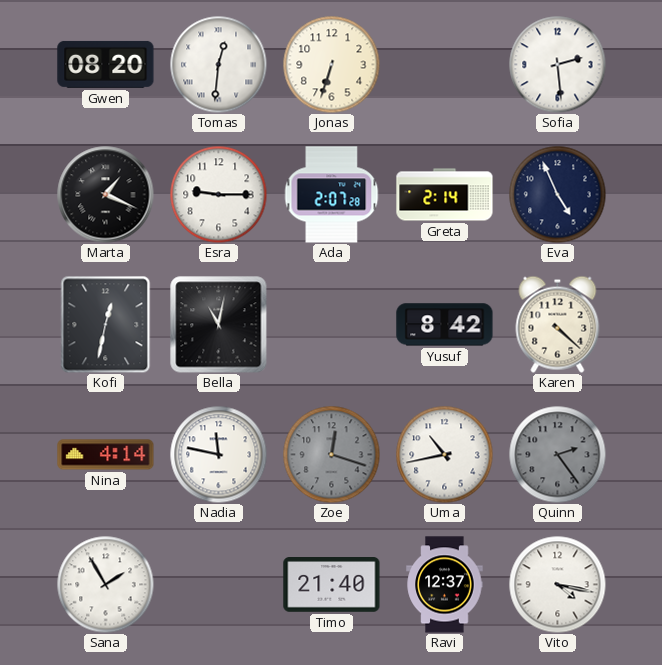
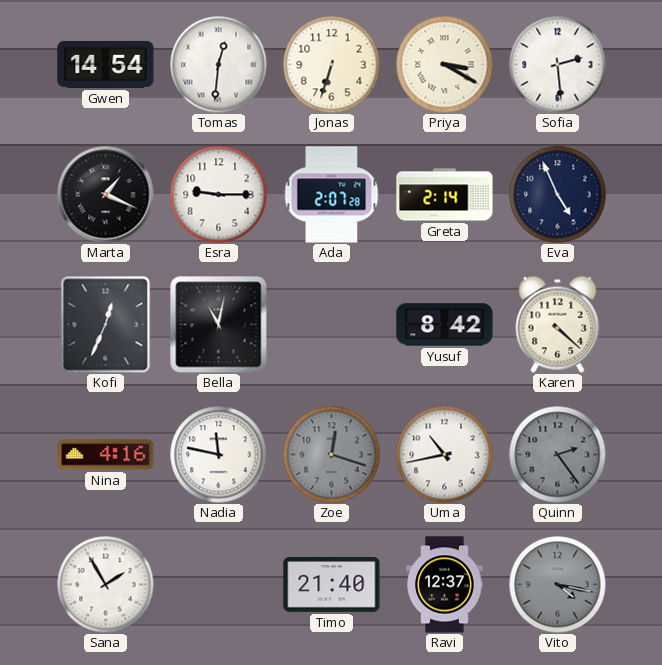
Gwen: 08:20 -> 14:54
Priya: none -> 3:20
Kofi: 12:32 -> 12:34
Nina: 4:14 -> 4:16
Vito dial: white -> grey
